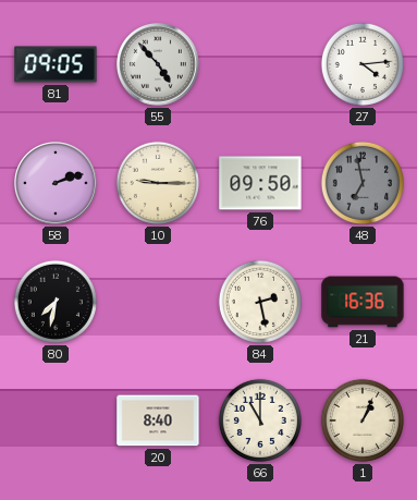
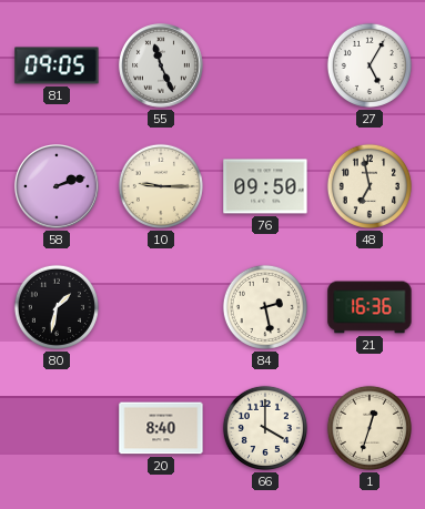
55: 4:53 -> 11:26
27: 4:14 -> 5:05
48 dial: grey -> cream
80: 7:32 -> 1:32
66: 11:00 -> 4:00
1: 1:04 -> 12:33
